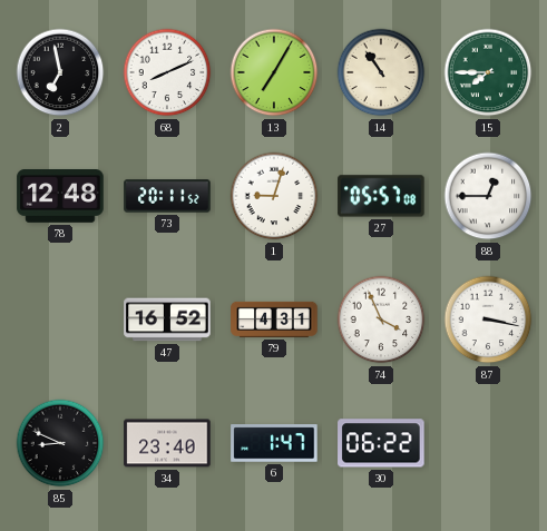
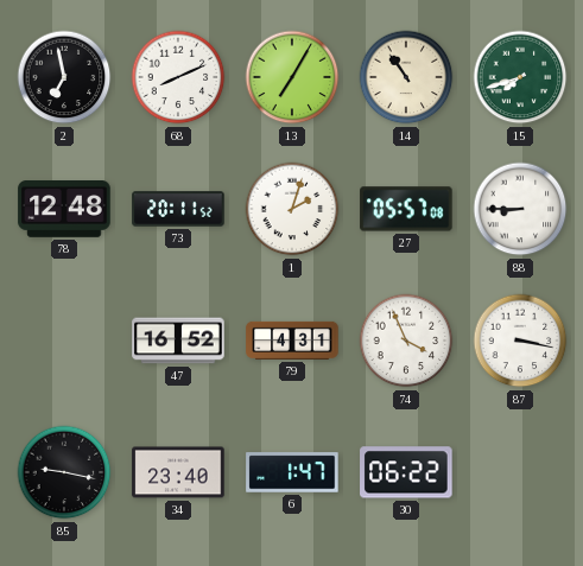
15: 7:45 -> 7:42
1: 9:03 -> 2:03
88: 12:45 -> 8:45
85: 8:49 -> 9:17
